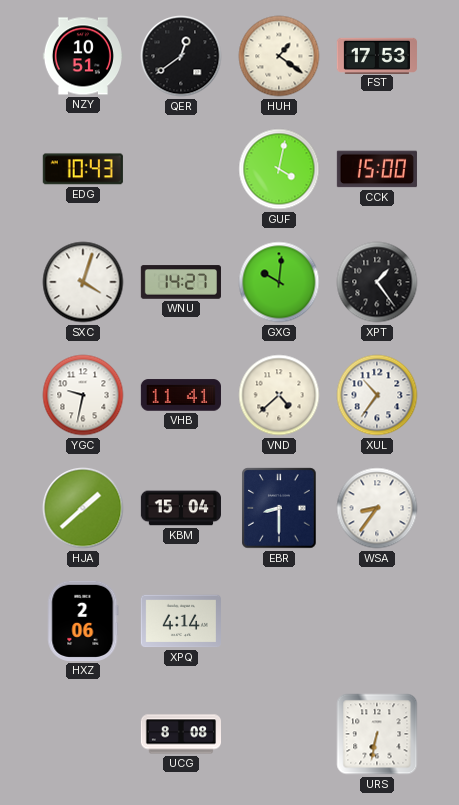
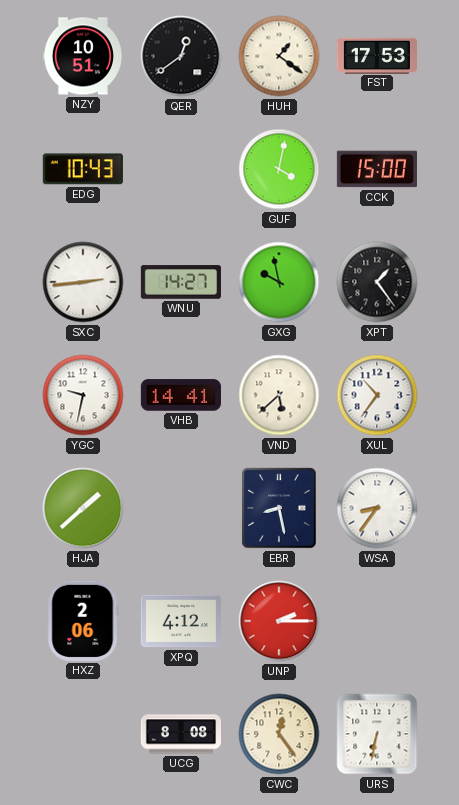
SXC: 4:03 -> 2:44
GXG: 10:01 -> 9:58
VHB: 11:41 -> 14:41
VND: 4:38 -> 5:38
KBM: 15:04 -> none
EBR: 8:30 -> 8:28
XPQ: 4:14 -> 4:12
UNP: none -> 2:15
CWC: none -> 12:24
